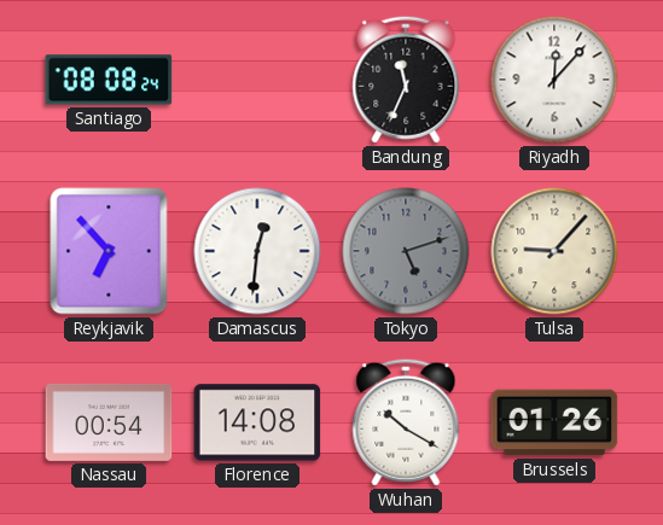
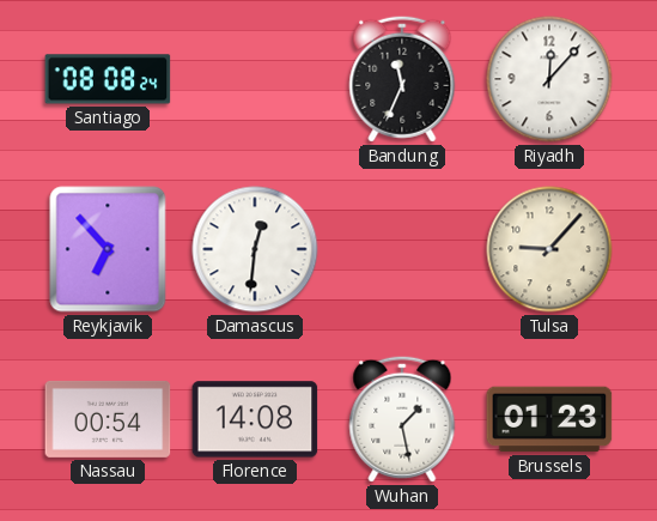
Tokyo: 5:12 -> none
Wuhan: 10:20 -> 1:28
Brussels: 01:26 -> 01:23
